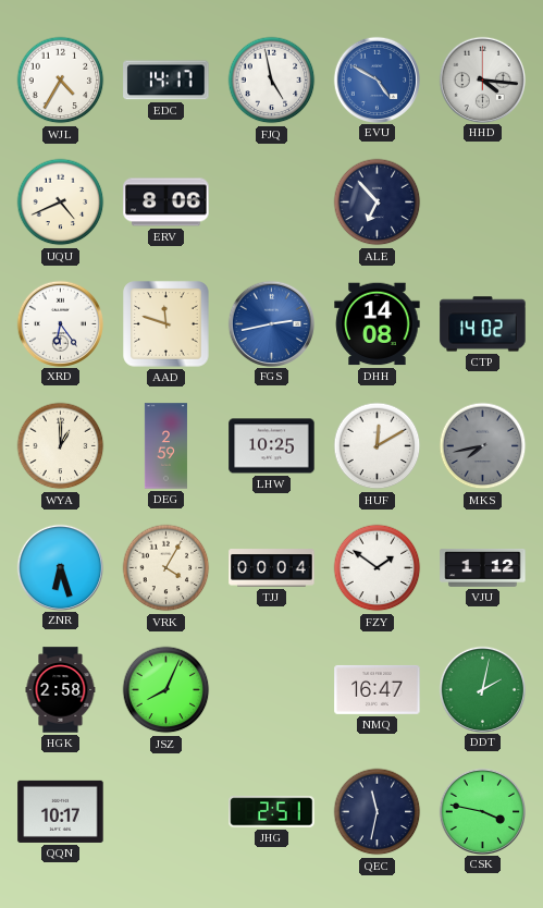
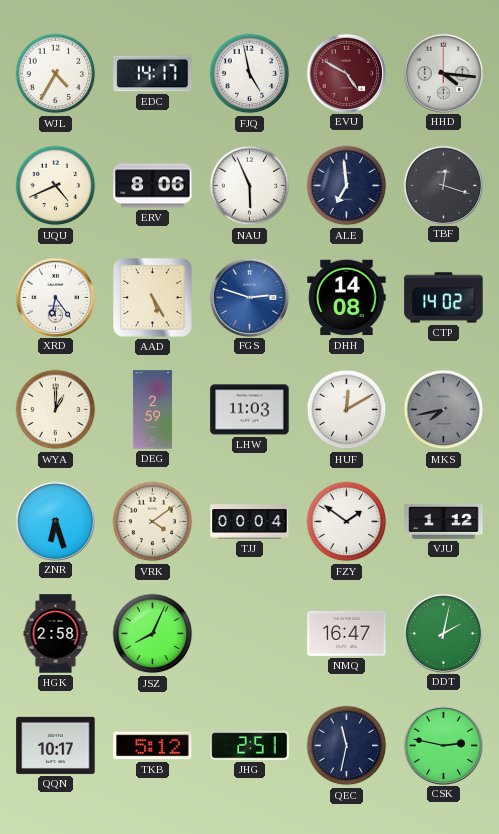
EVU dial: blue -> burgundy
NAU: none -> 5:56
ALE: 6:53 -> 6:59
TBF: none -> 12:18
AAD: 11:48 -> 5:25
FGS: 2:43 -> 2:48
LHW: 10:25 -> 11:03
VRK: 4:05 -> 4:09
TKB: none -> 5:12
CSK: 3:47 -> 2:47
